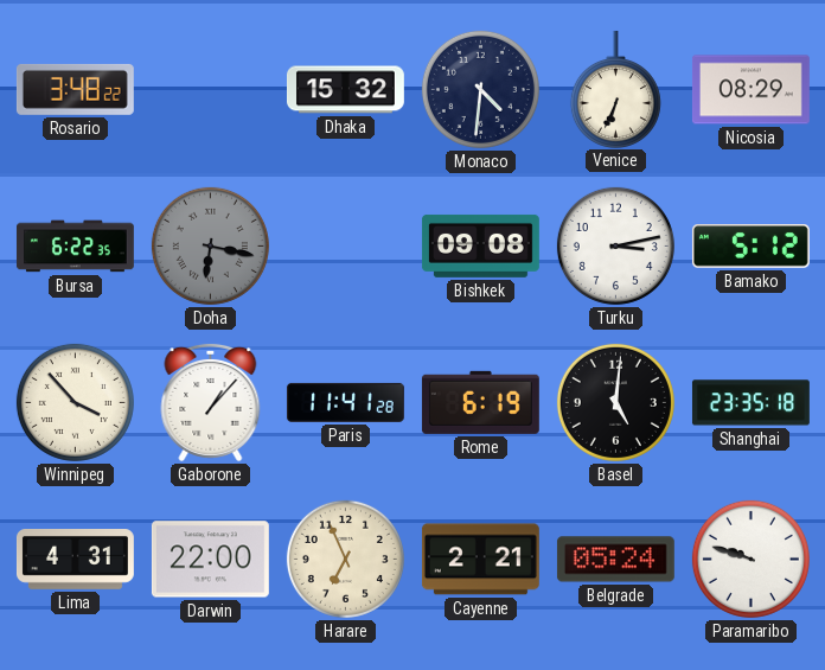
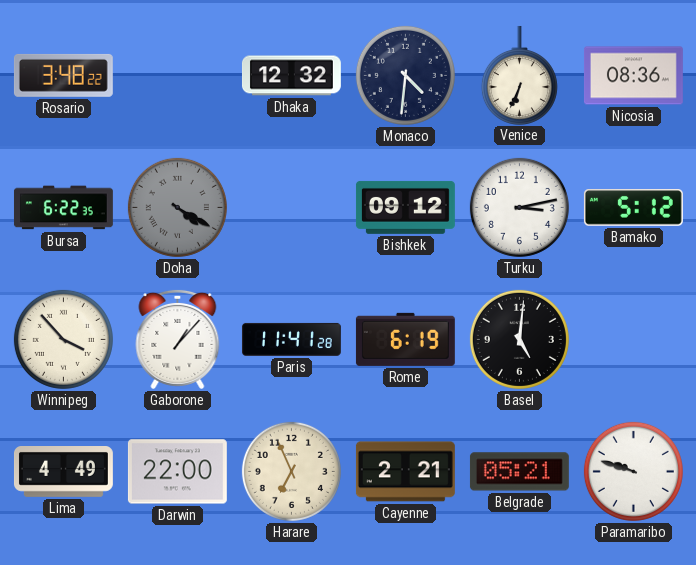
Dhaka: 15:32 -> 12:32
Nicosia: 08:29 -> 08:36
Doha: 6:17 -> 4:20
Bishkek: 09:08 -> 09:12
Shanghai: 23:35 -> none
Lima: 4:31 -> 4:49
Belgrade: 05:24 -> 05:21
